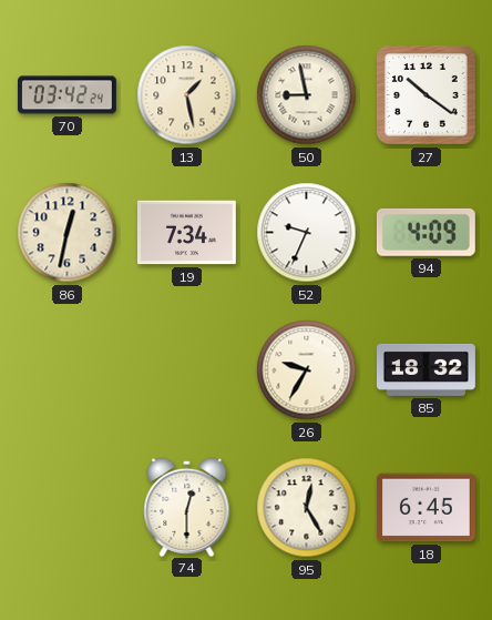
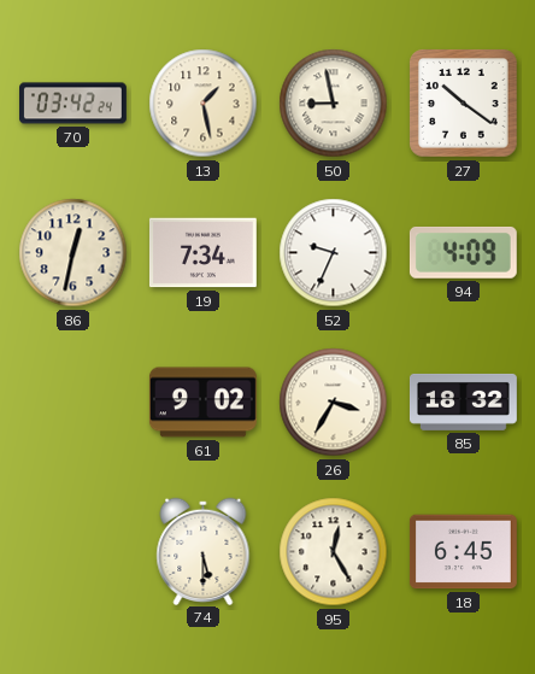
61: none -> 9:02
26: 9:35 -> 3:35
74: 12:30 -> 5:30
